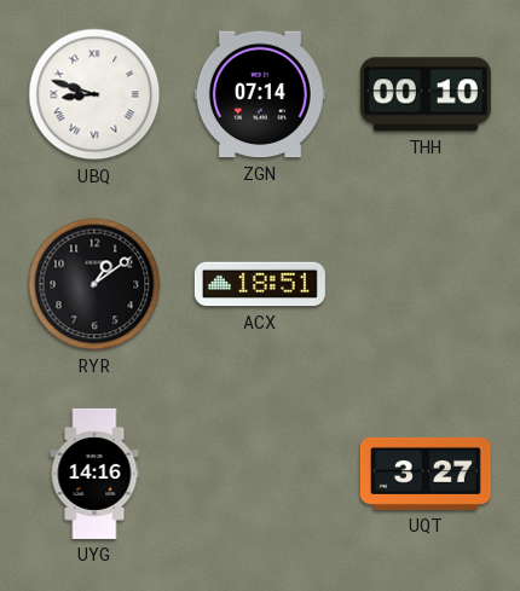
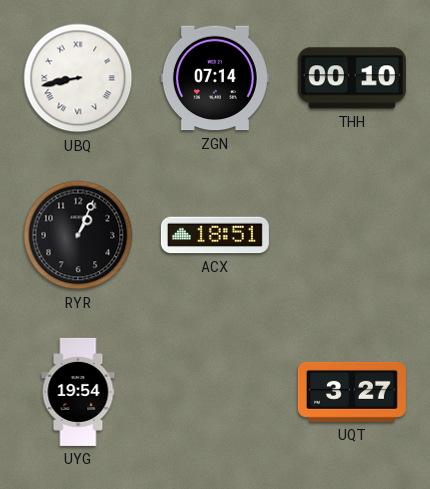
UBQ: 8:48 -> 8:43
RYR: 1:09 -> 1:04
UYG: 14:16 -> 19:54
